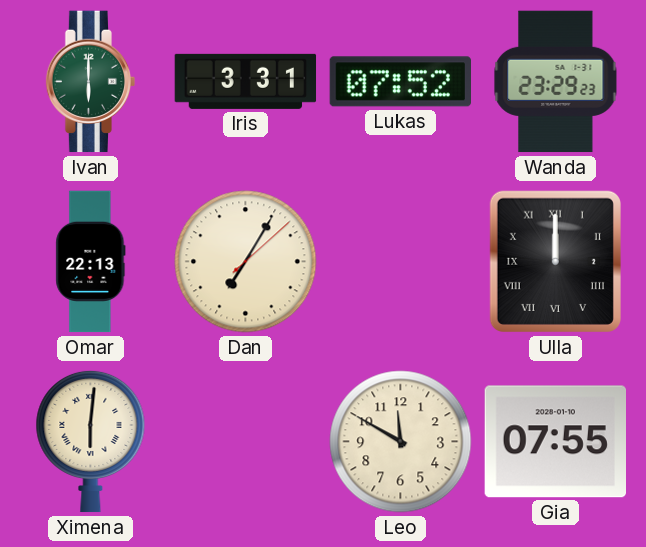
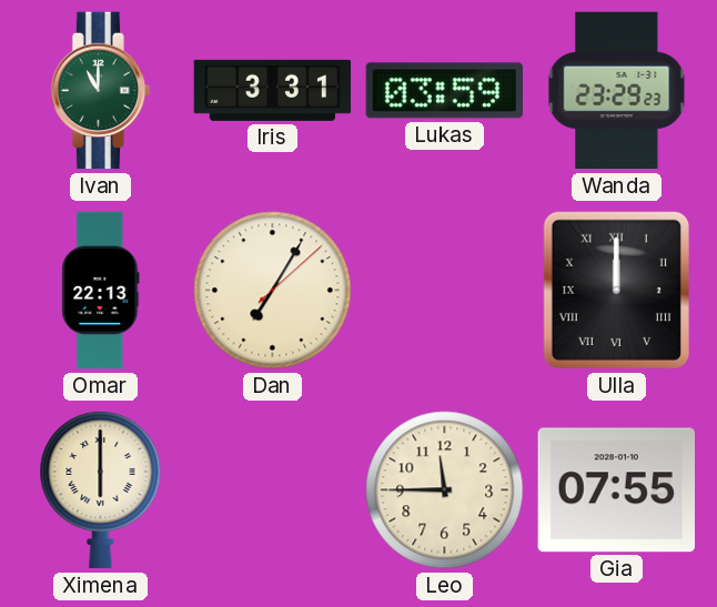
Ivan: 6:00 -> 11:00
Lukas: 07:52 -> 03:59
Ximena: 6:01 -> 6:00
Leo: 11:50 -> 11:45
